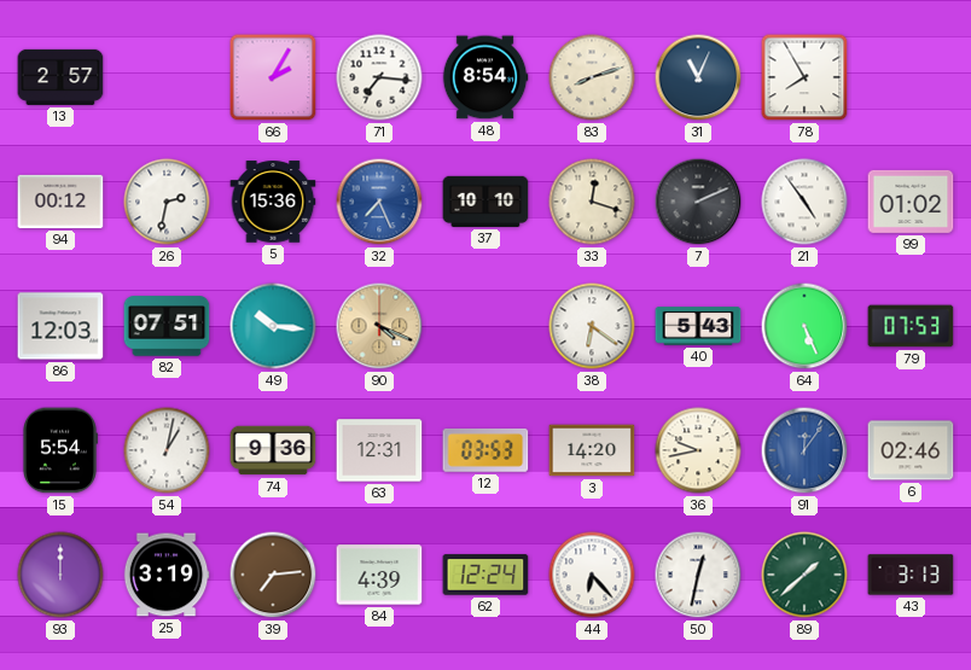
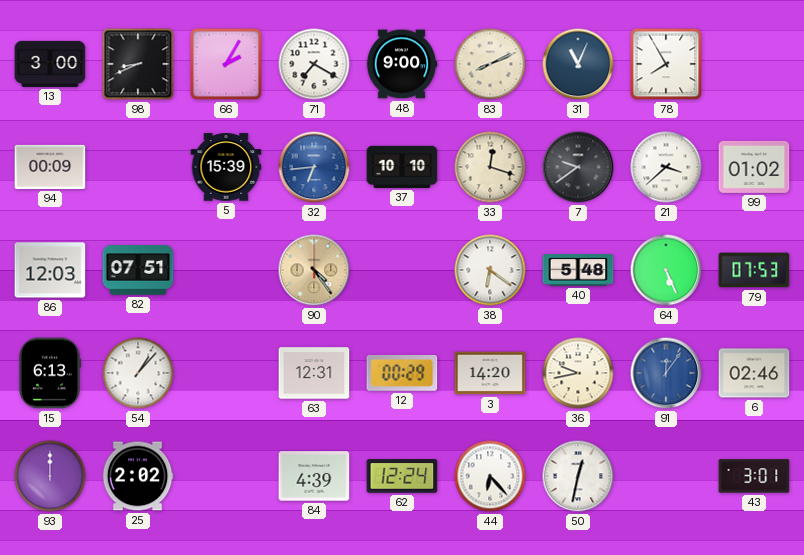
13: 2:57 -> 3:00
98: none -> 8:41
71: 7:16 -> 7:20
48: 8:54 -> 9:00
83: 8:12 -> 8:11
94: 00:12 -> 00:09
26: 2:32 -> none
5: 15:36 -> 15:39
32: 7:26 -> 6:44
7: 2:11 -> 9:39
21: 4:54 -> 3:38
49: 10:16 -> none
90: 4:19 -> 4:24
40: 5:43 -> 5:48
15: 5:54 -> 6:13
54: 1:02 -> 1:07
74: 9:36 -> none
12: 03:53 -> 00:29
25: 3:19 -> 2:02
39: 7:14 -> none
89: 1:38 -> none
43: 3:13 -> 3:01
